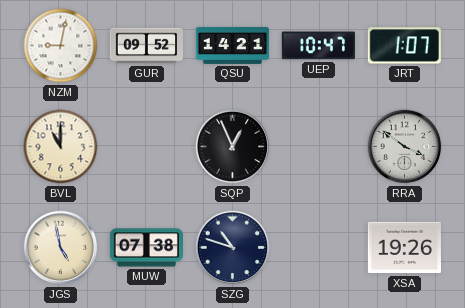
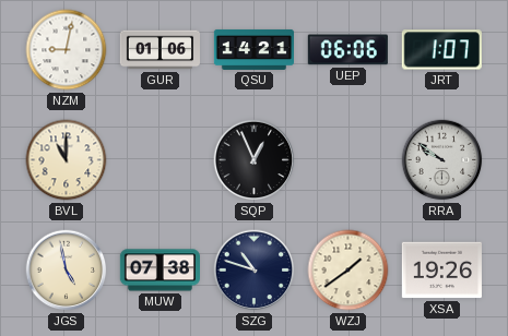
GUR: 09:52 -> 01:06
UEP: 10:47 -> 06:06
RRA: 3:51 -> 9:51
WZJ: none -> 1:39
